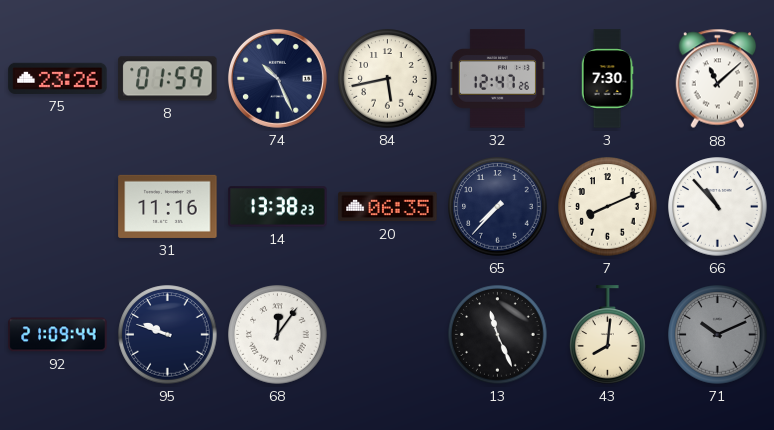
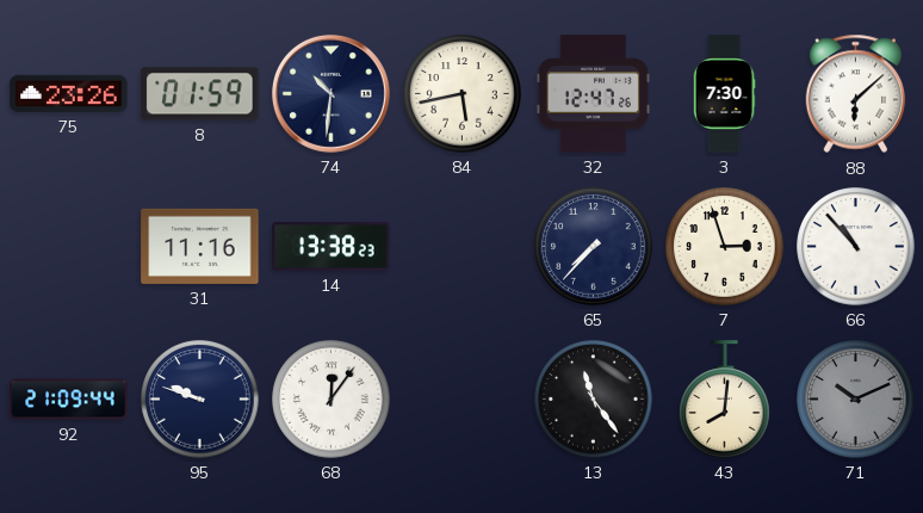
74: 10:26 -> 10:31
88: 11:08 -> 6:08
20: 06:35 -> none
7: 8:11 -> 2:57
13: 11:26 -> 11:24
